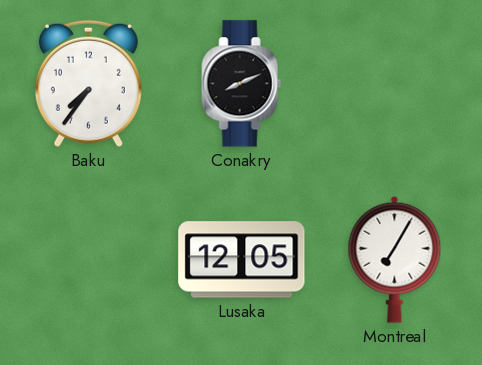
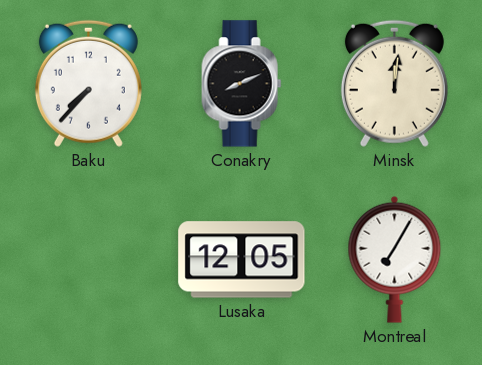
Baku: 7:36 -> 7:37
Minsk: none -> 12:01
